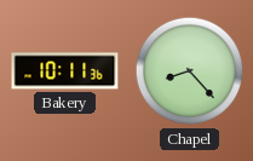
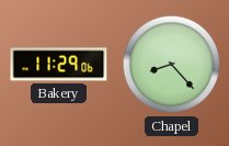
Bakery: 10:11 -> 11:29
